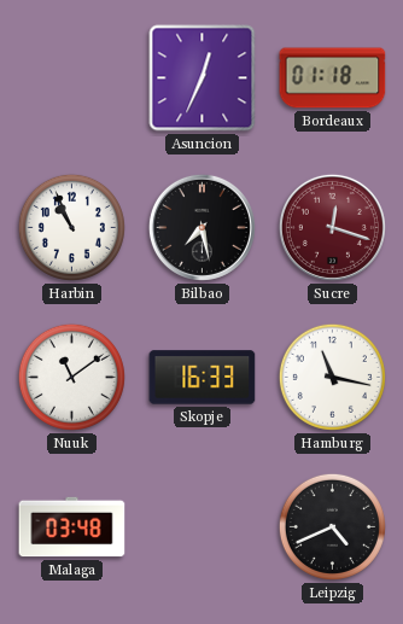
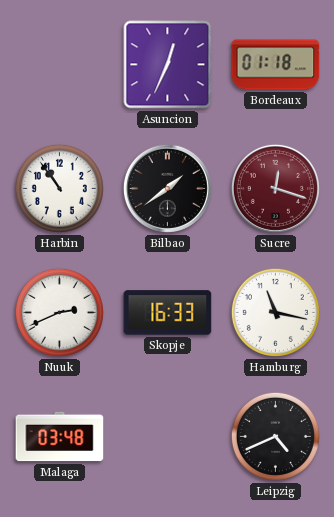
Harbin: 10:56 -> 10:54
Bilbao: 7:28 -> 1:39
Nuuk: 11:09 -> 2:41
